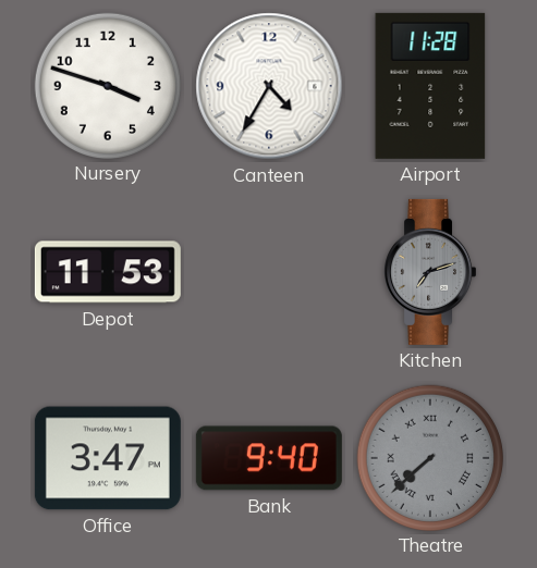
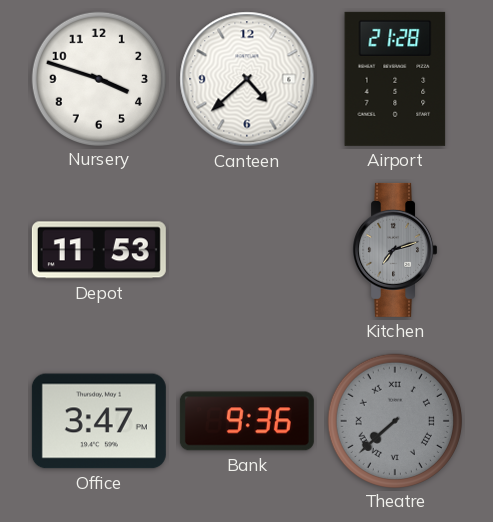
Canteen: 4:35 -> 4:38
Airport: 11:28 -> 21:28
Bank: 9:40 -> 9:36
